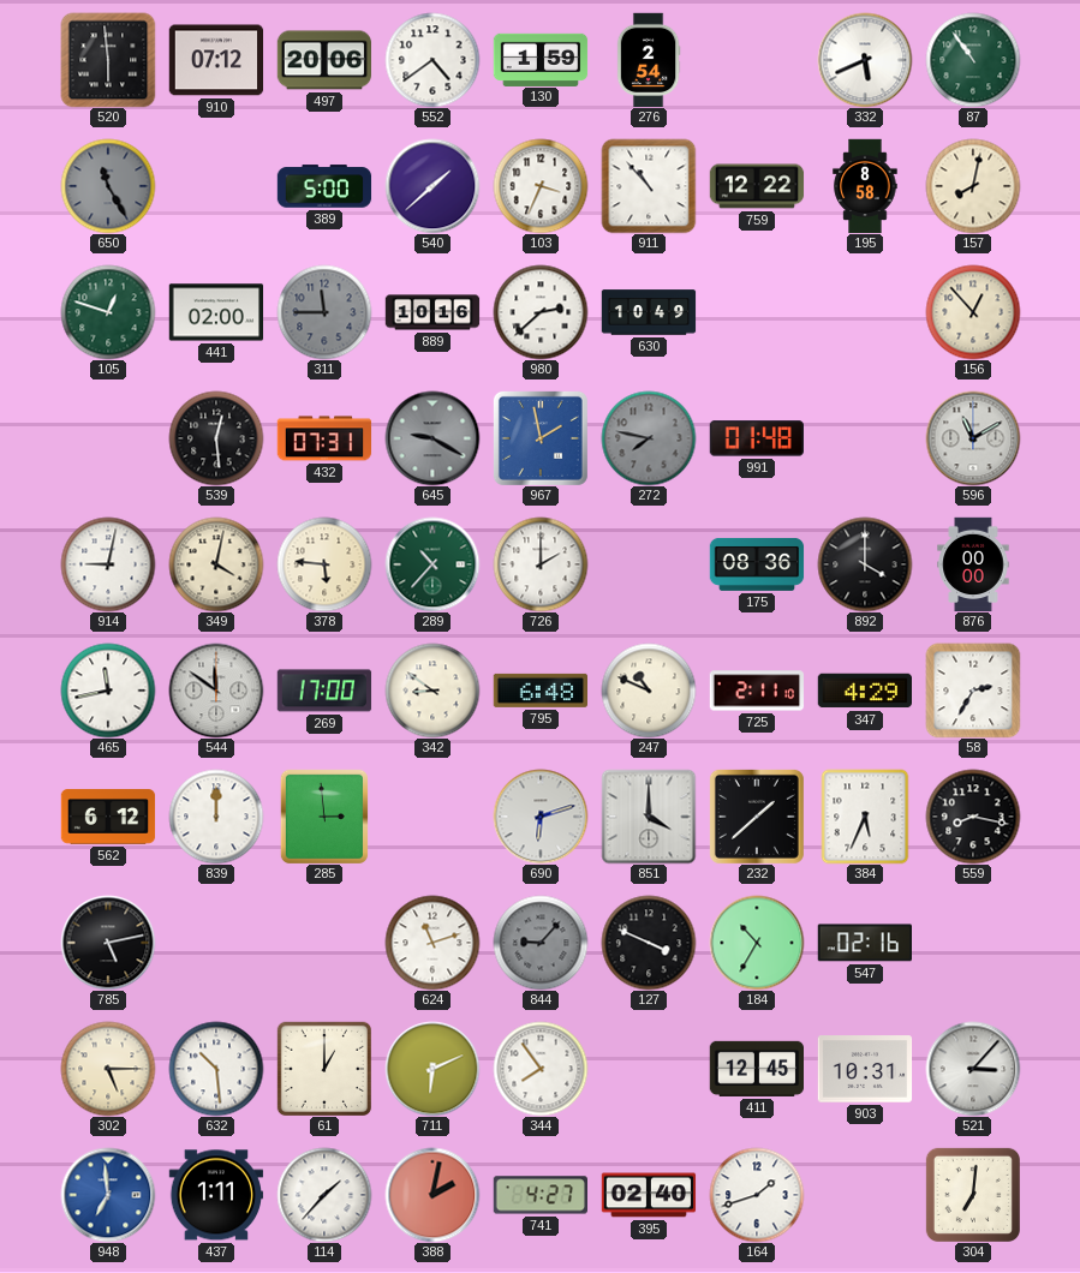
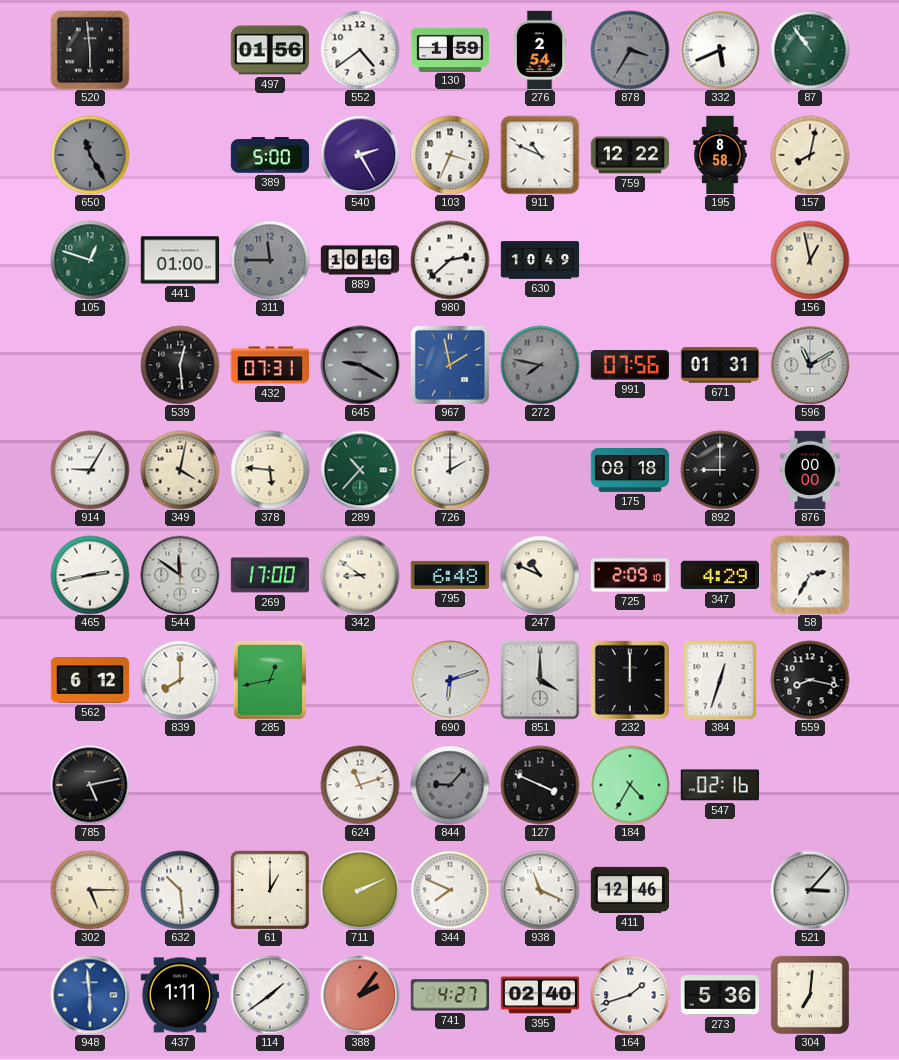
910: 07:12 -> none
497: 20:06 -> 01:56
878: none -> 3:35
540: 1:38 -> 2:25
911: 10:53 -> 10:49
441: 02:00 -> 01:00
156: 12:53 -> 12:58
991: 01:48 -> 07:56
671: none -> 01:31
914: 9:02 -> 9:05
175: 08:36 -> 08:18
892: 4:00 -> 9:00
465: 11:43 -> 2:43
725: 2:11 -> 2:09
839: 12:00 -> 8:00
285: 2:59 -> 12:43
232: 1:38 -> 12:00
384: 5:34 -> 12:33
184: 10:35 -> 4:35
711: 6:11 -> 2:11
344: 7:54 -> 7:49
938: none -> 11:19
411: 12:45 -> 12:46
903: 10:31 -> none
948: 6:59 -> 5:59
114: 1:37 -> 1:39
388: 2:02 -> 2:06
273: none -> 5:36
